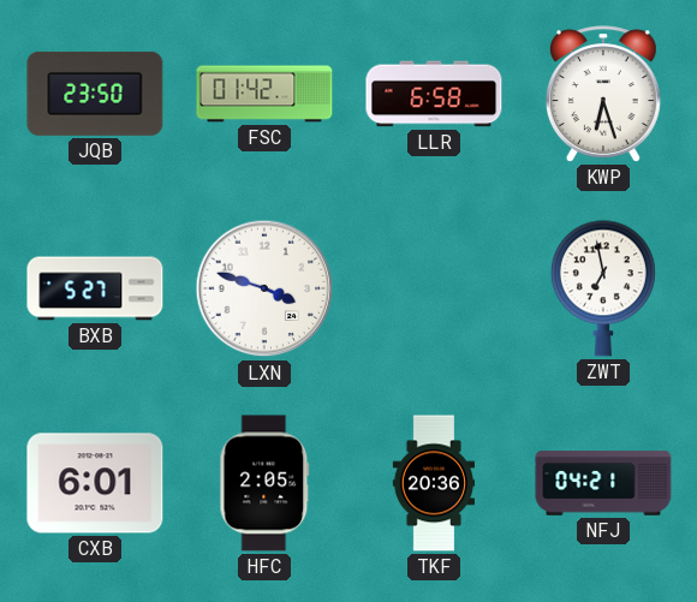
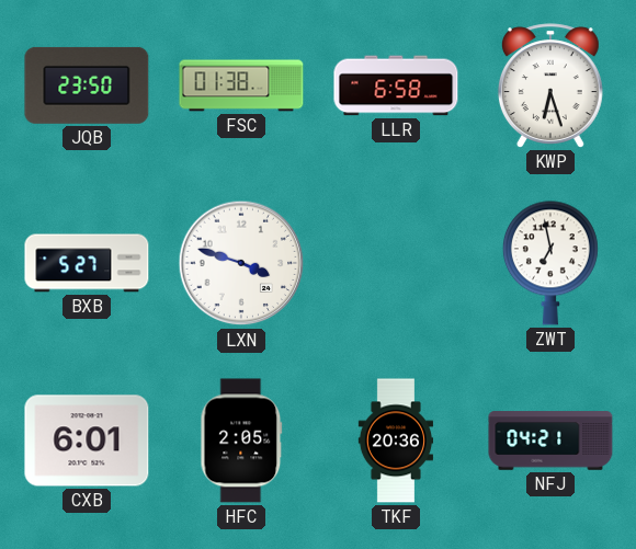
FSC: 01:42 -> 01:38
